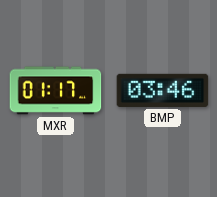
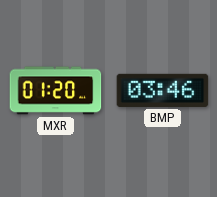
MXR: 01:17 -> 01:20
